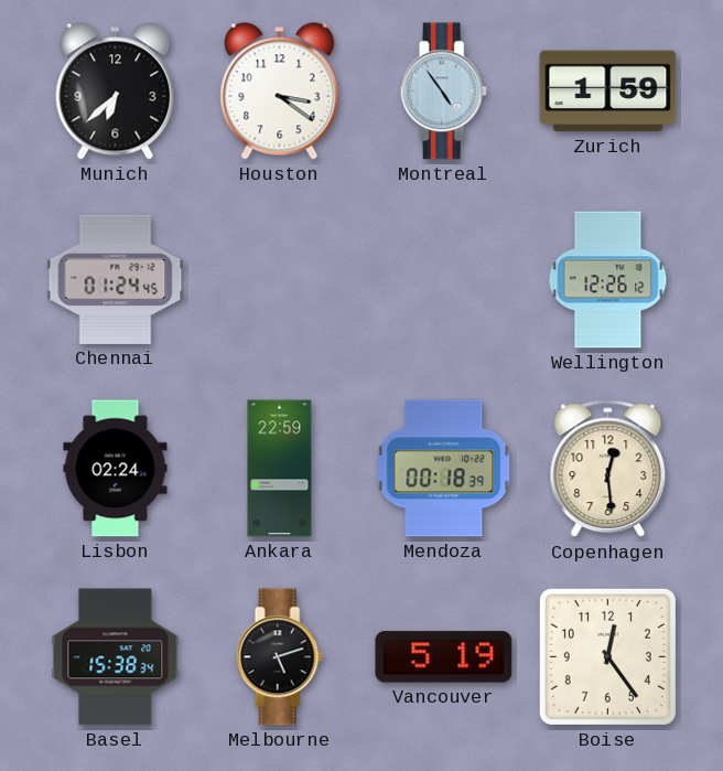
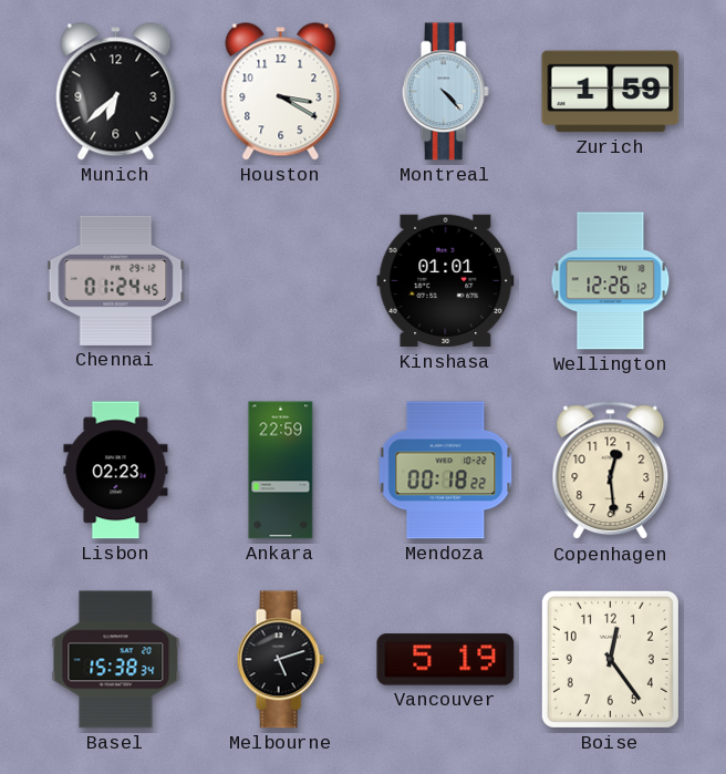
Houston: 3:21 -> 3:20
Montreal: 4:54 -> 4:23
Kinshasa: none -> 01:01
Lisbon: 02:24 -> 02:23
Mendoza: 00:18:39 -> 00:18:22
